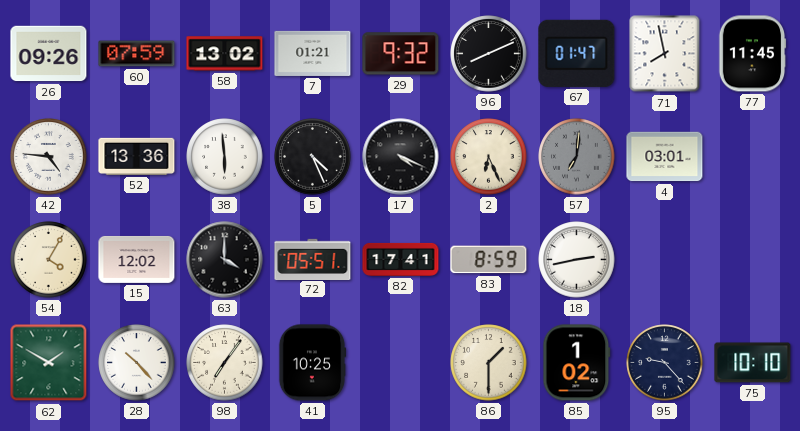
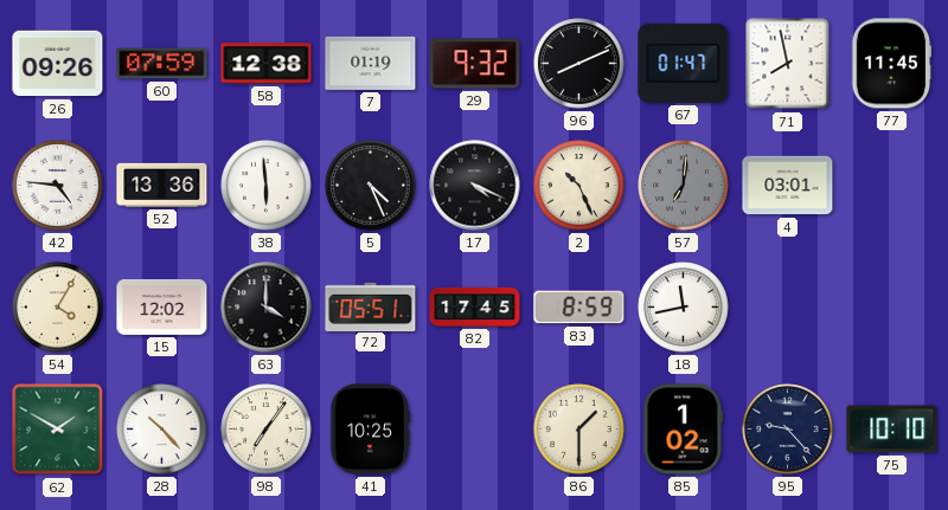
58: 13:02 -> 12:38
7: 01:21 -> 01:19
2: 6:26 -> 10:26
82: 17:41 -> 17:45
18: 2:43 -> 11:43
